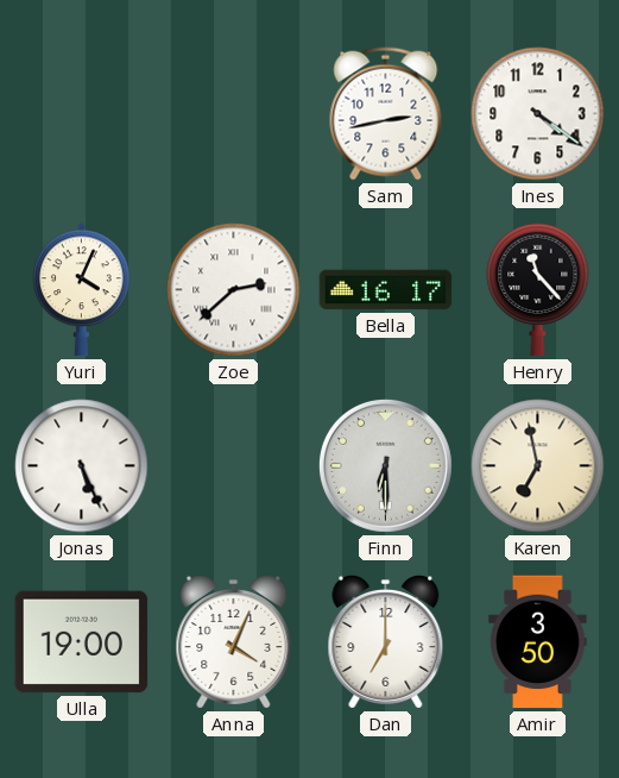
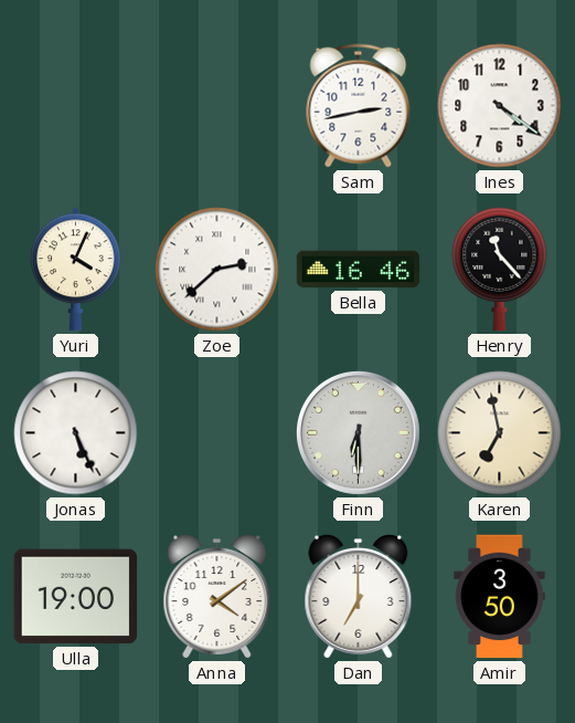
Bella: 16:17 -> 16:46
Anna: 4:04 -> 4:09
